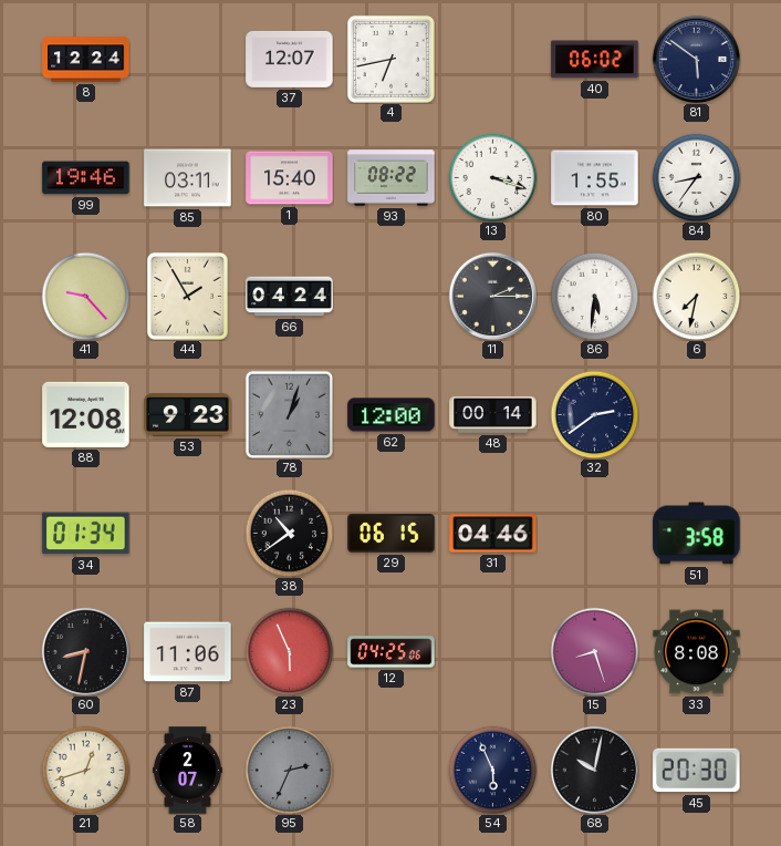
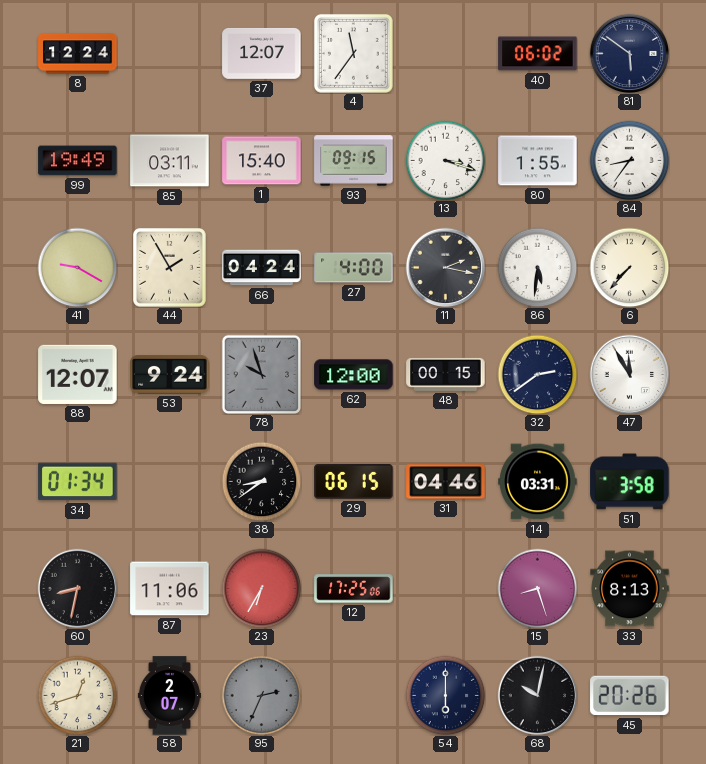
4: 6:43 -> 11:36
99: 19:46 -> 19:49
93: 08:22 -> 09:15
41: 9:23 -> 9:20
27: none -> 4:00
11: 2:15 -> 2:17
6: 7:32 -> 7:37
88: 12:08 -> 12:07
53: 9:23 -> 9:24
78: 1:03 -> 9:57
48: 00:14 -> 00:15
47: none -> 11:55
38: 10:39 -> 8:39
14: none -> 03:31
23: 5:56 -> 6:35
12: 04:25 -> 17:25
33: 8:08 -> 8:13
54: 5:56 -> 6:00
45: 20:30 -> 20:26
